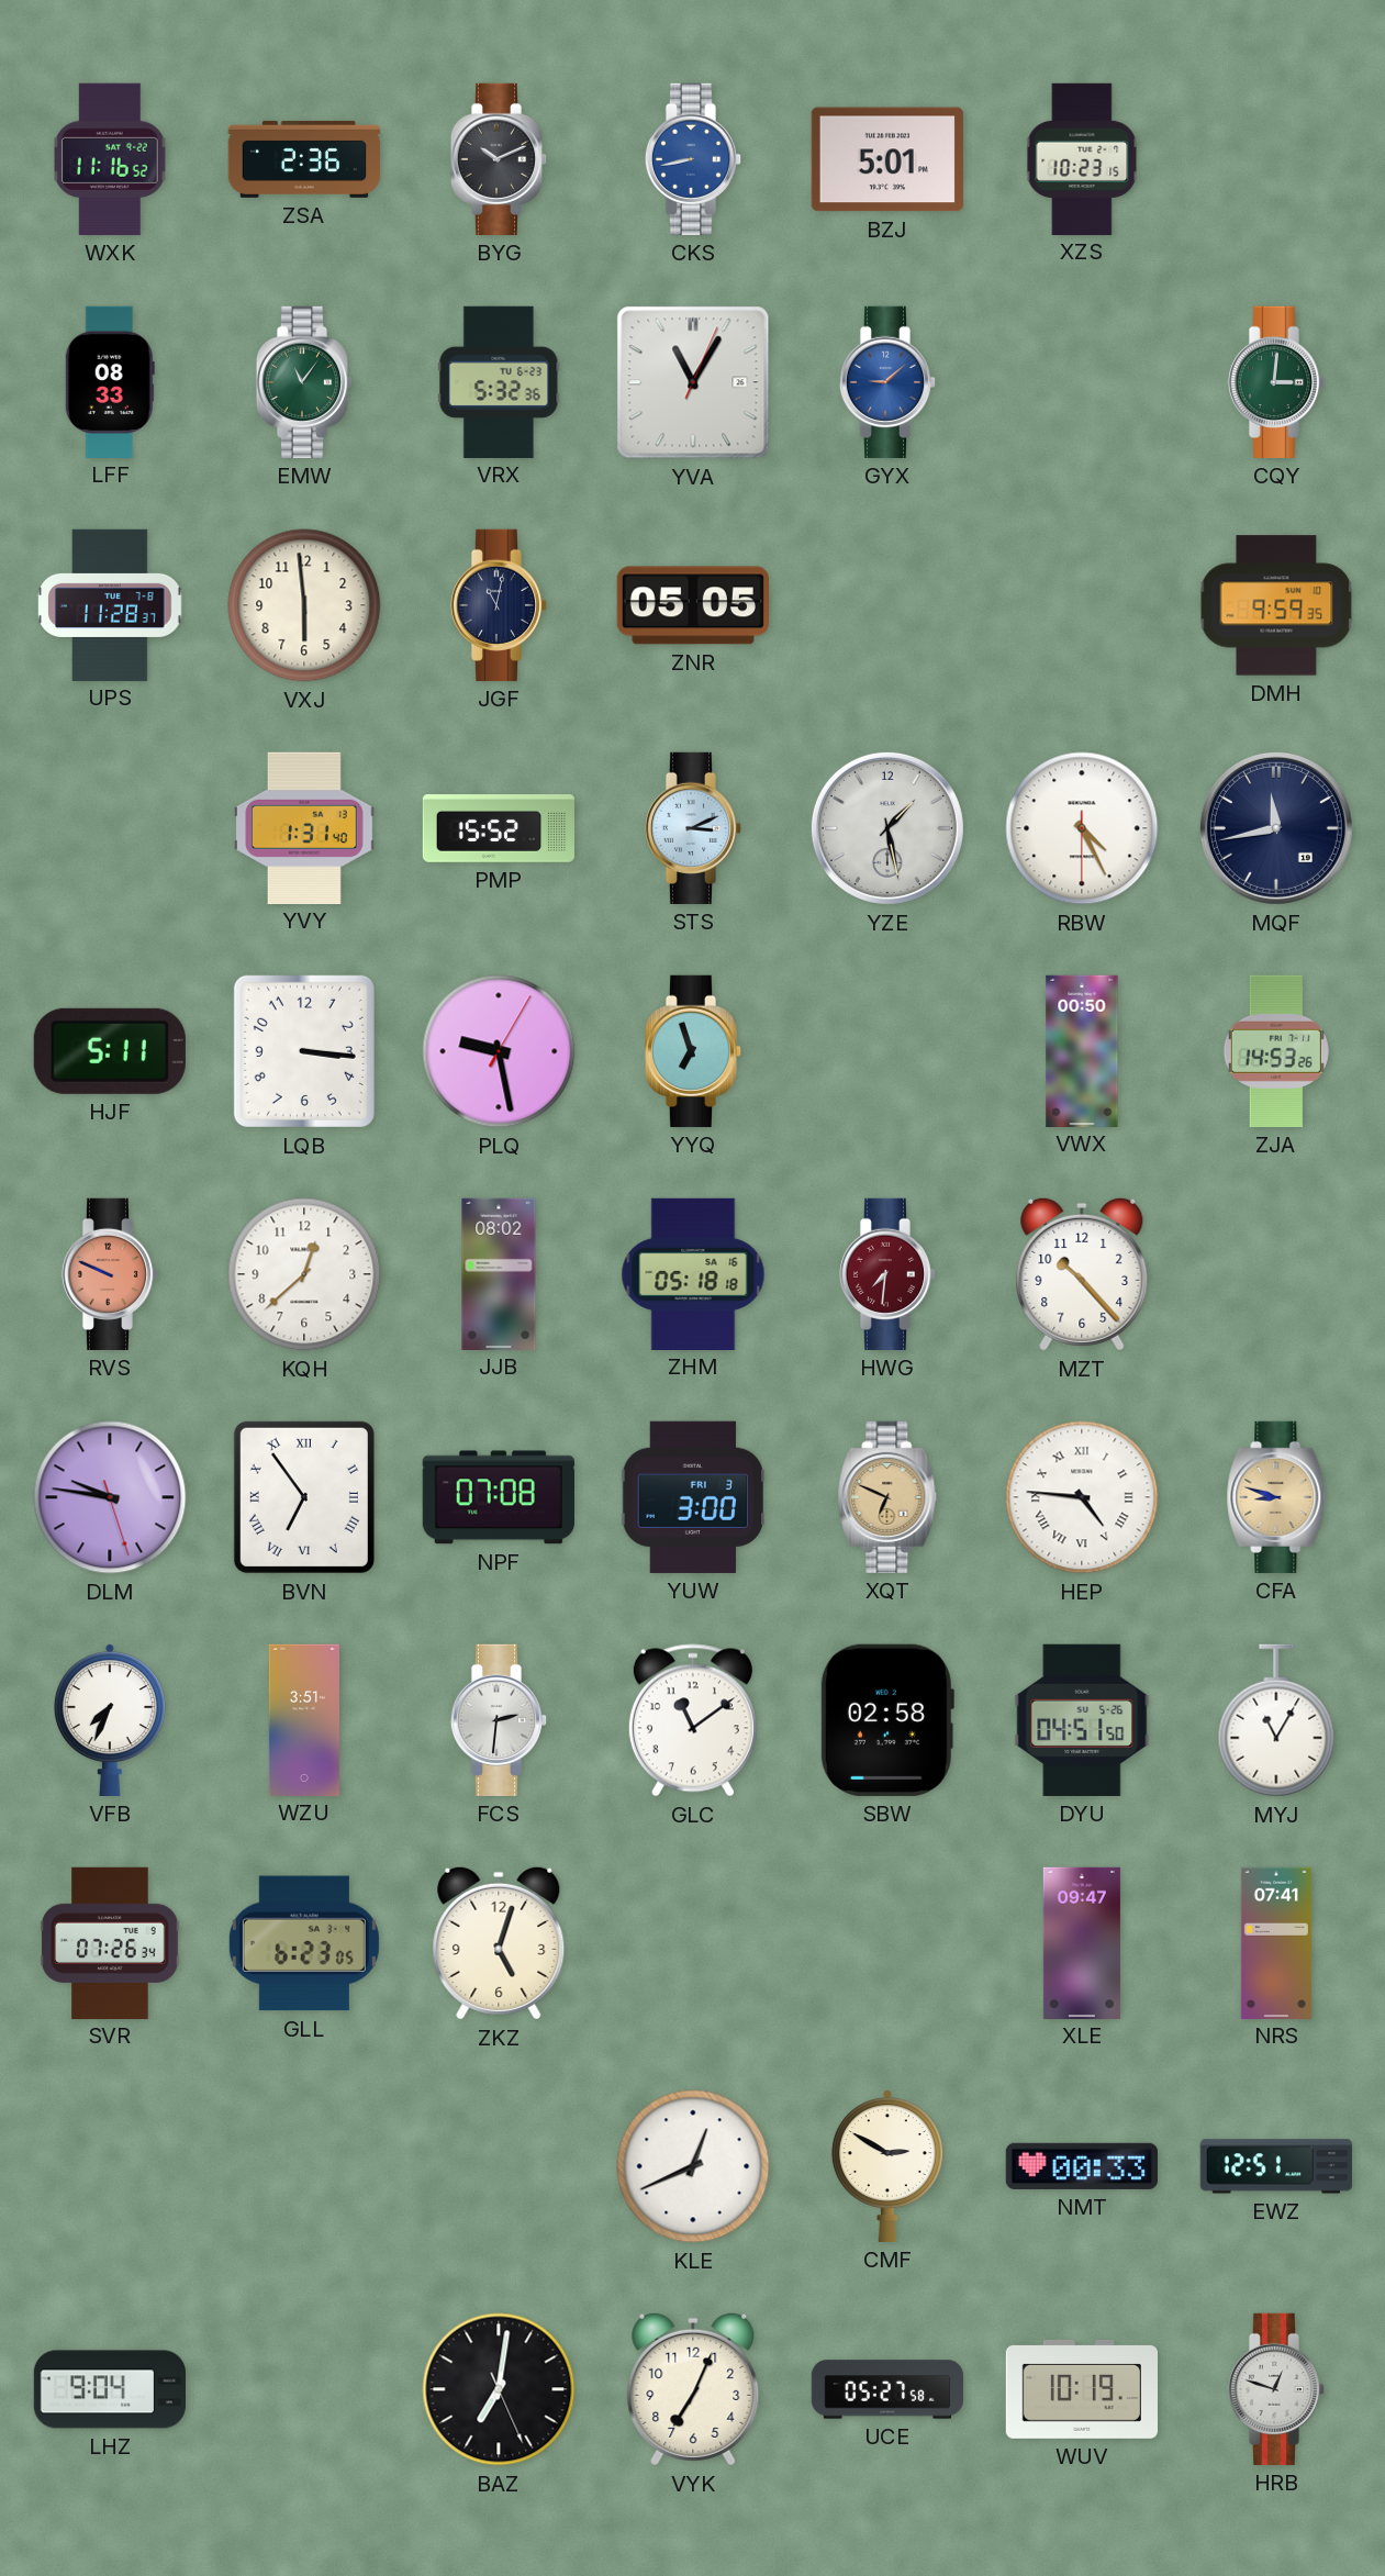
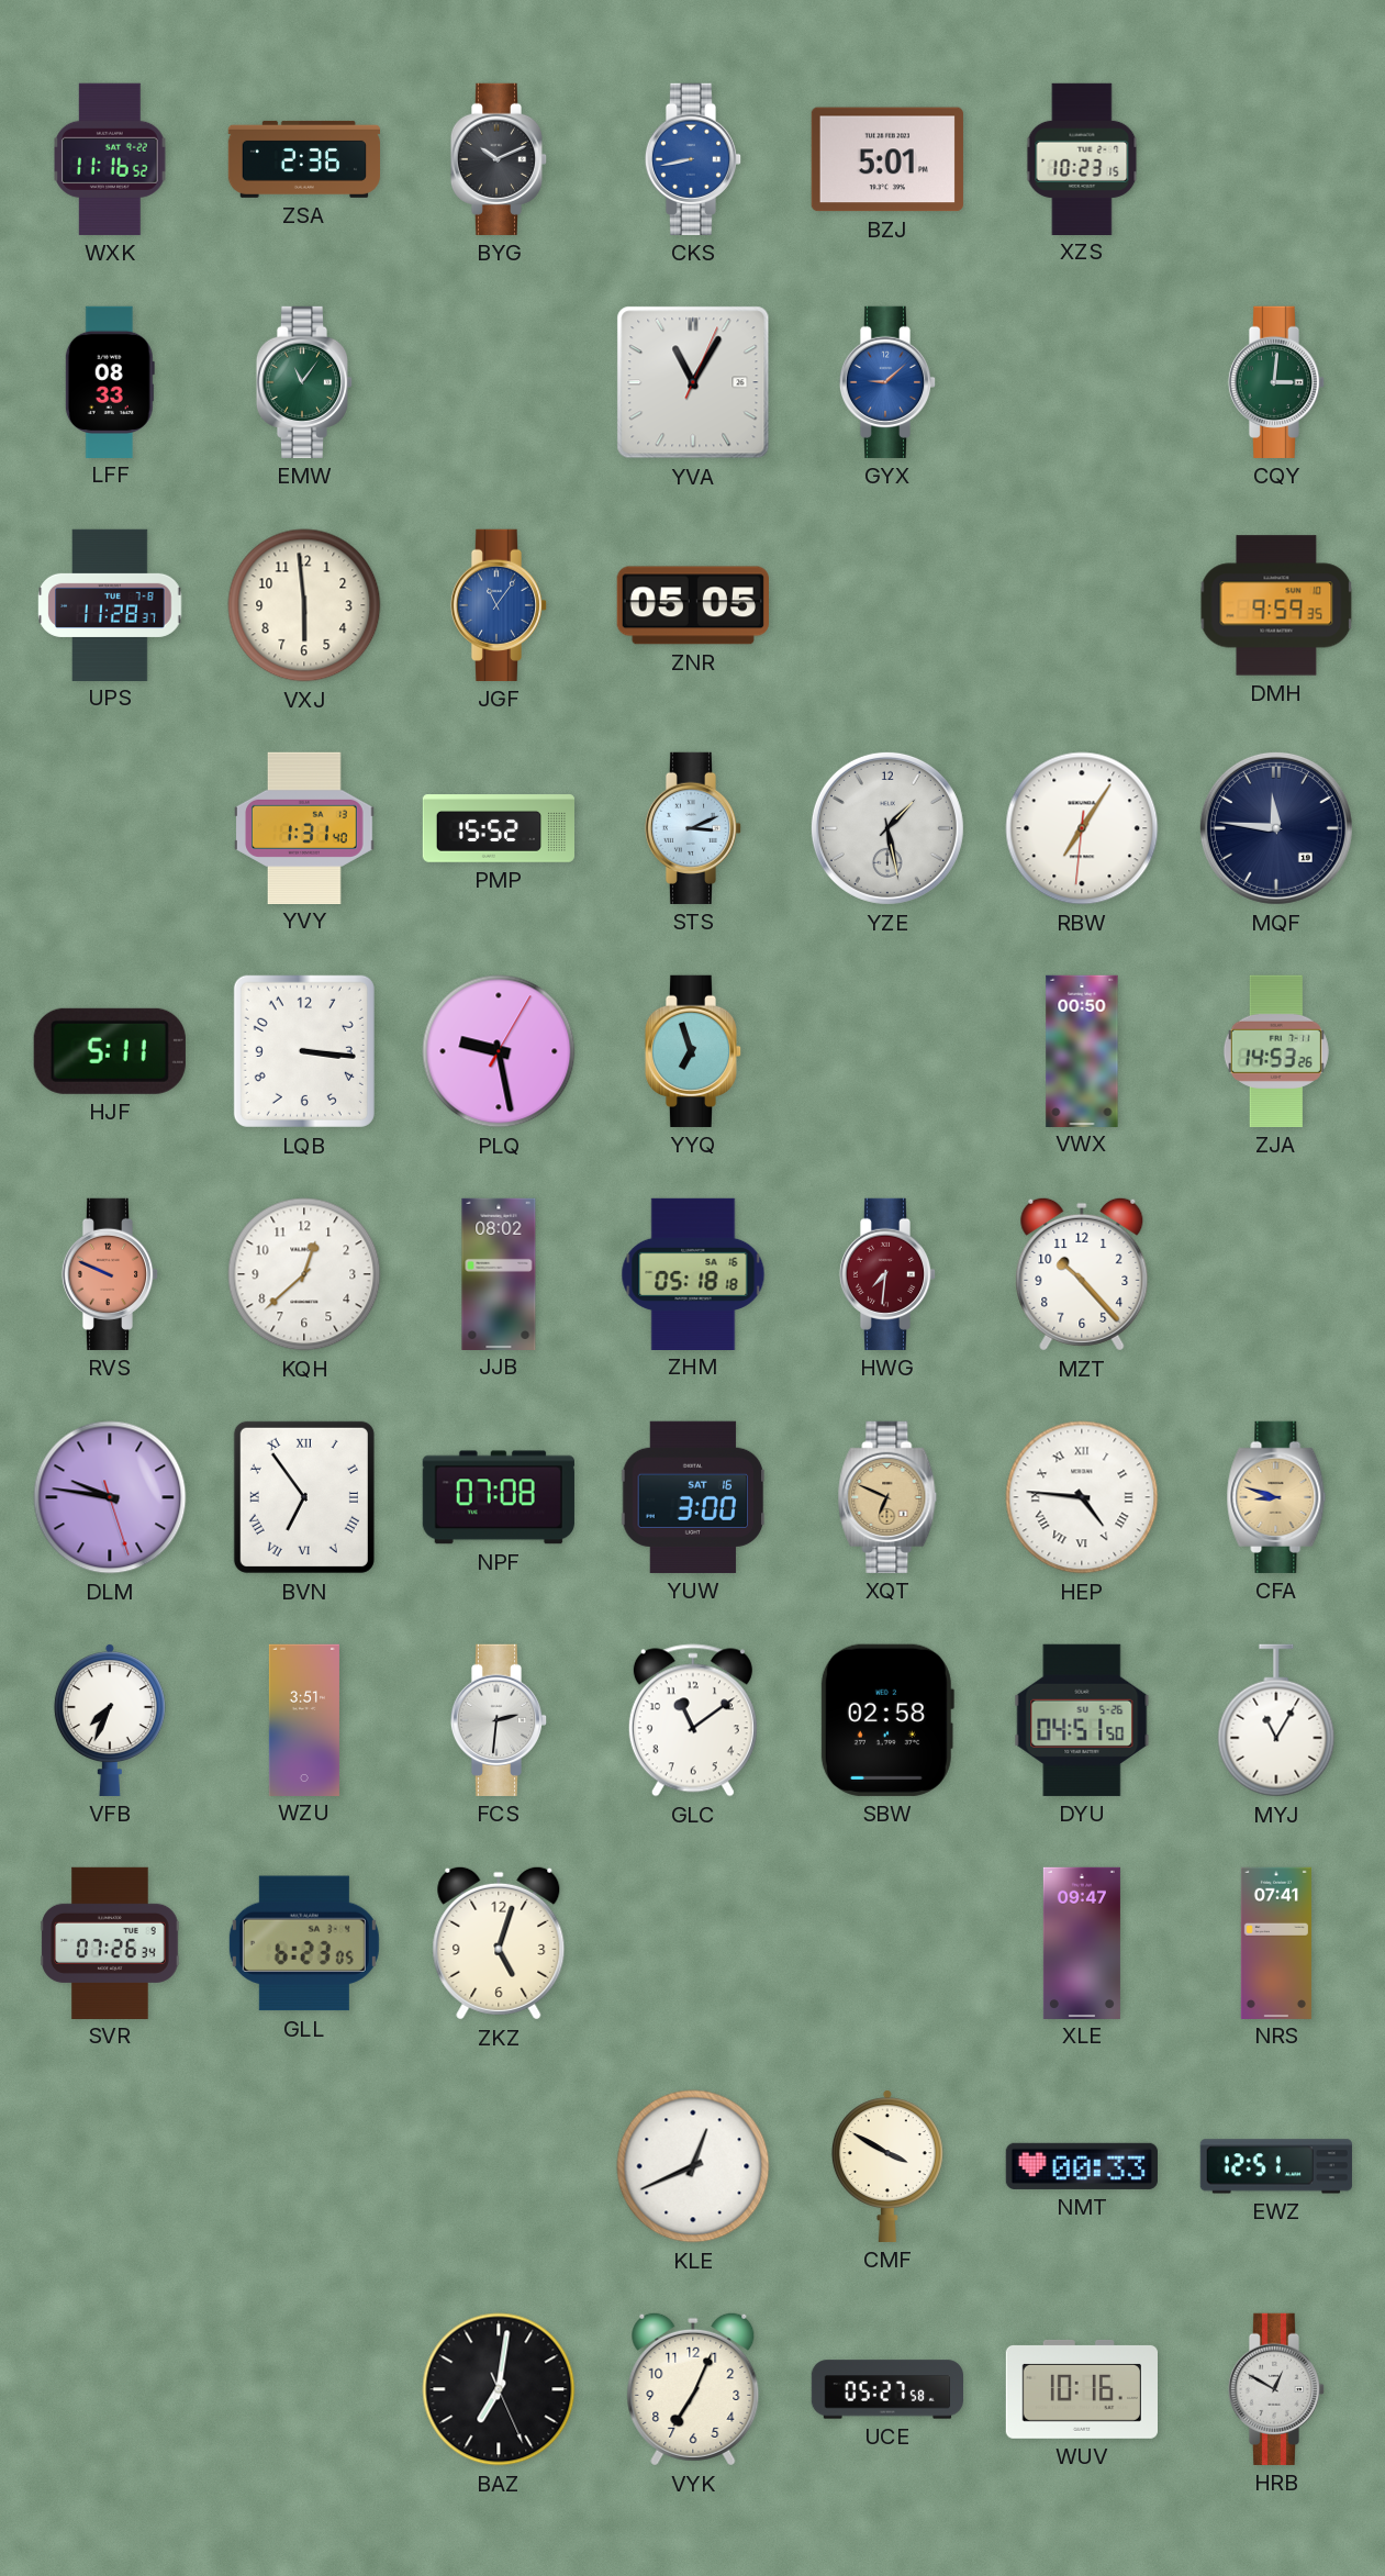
VRX: 5:32 -> none
JGF: 11:02 -> 11:06
JGF dial: navy -> blue
RBW: 4:25 -> 7:05
MQF: 11:43 -> 11:46
YUW date: FRI 3 -> SAT 16
CMF: 2:50 -> 3:50
LHZ: 9:04 -> none
WUV: 10:19 -> 10:16
HRB: 12:48 -> 12:50
